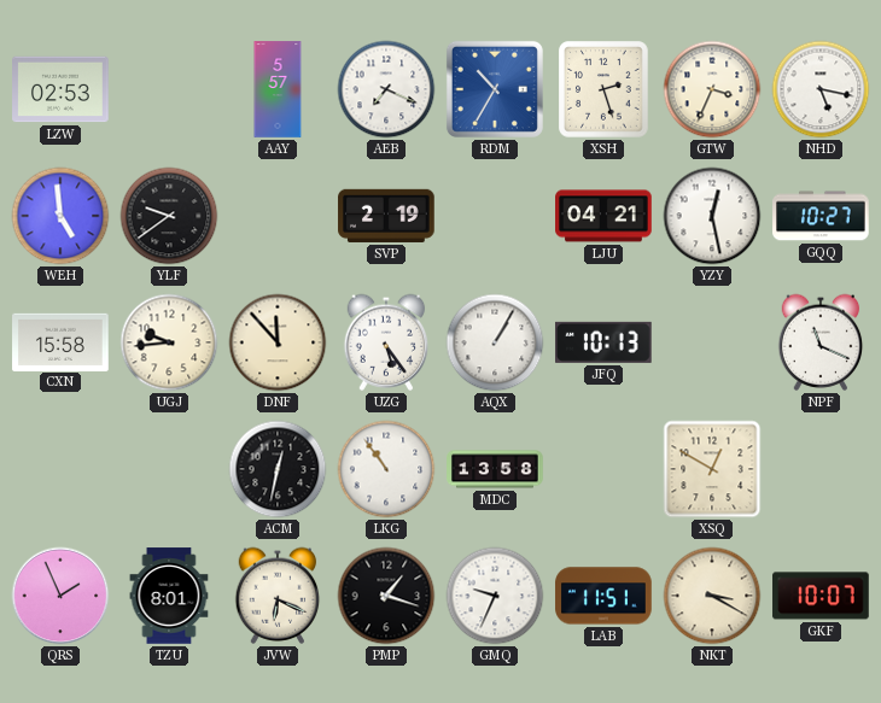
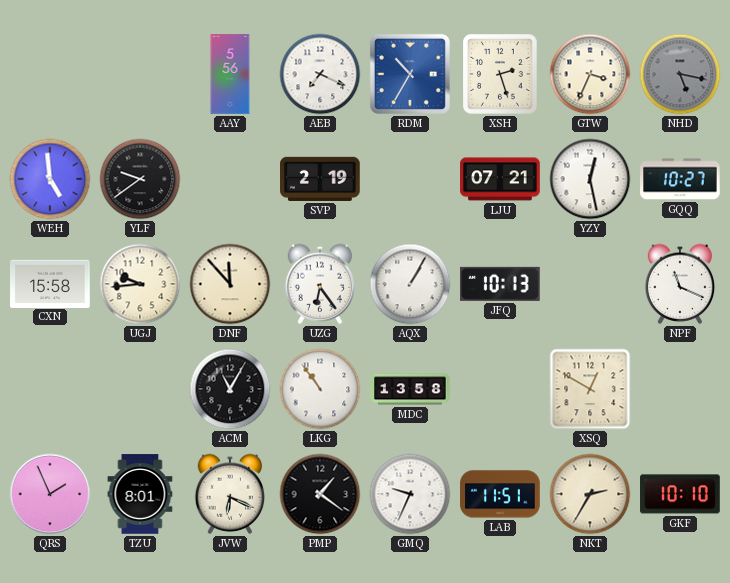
LZW: 02:53 -> none
AAY: 5:57 -> 5:56
NHD dial: white -> grey
LJU: 04:21 -> 07:21
UZG: 5:24 -> 6:24
ACM: 12:32 -> 11:05
PMP: 1:18 -> 1:21
NKT: 3:20 -> 2:35
GKF: 10:07 -> 10:10
